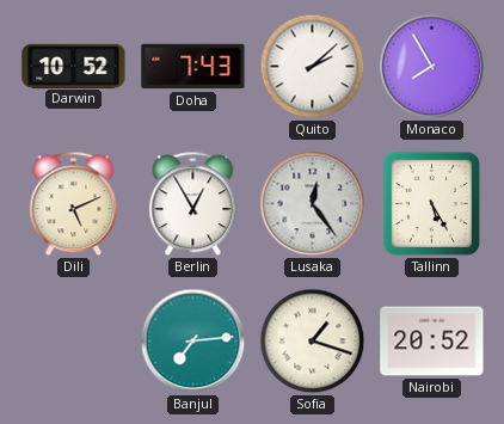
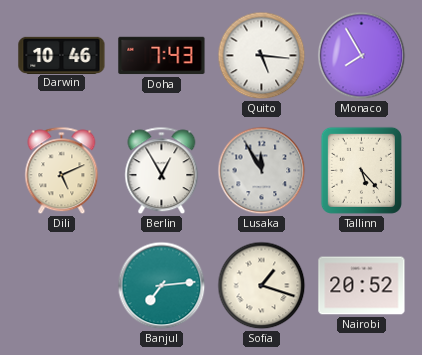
Darwin: 10:52 -> 10:46
Quito: 2:08 -> 5:16
Lusaka: 12:24 -> 11:55
Tallinn: 5:25 -> 5:23
